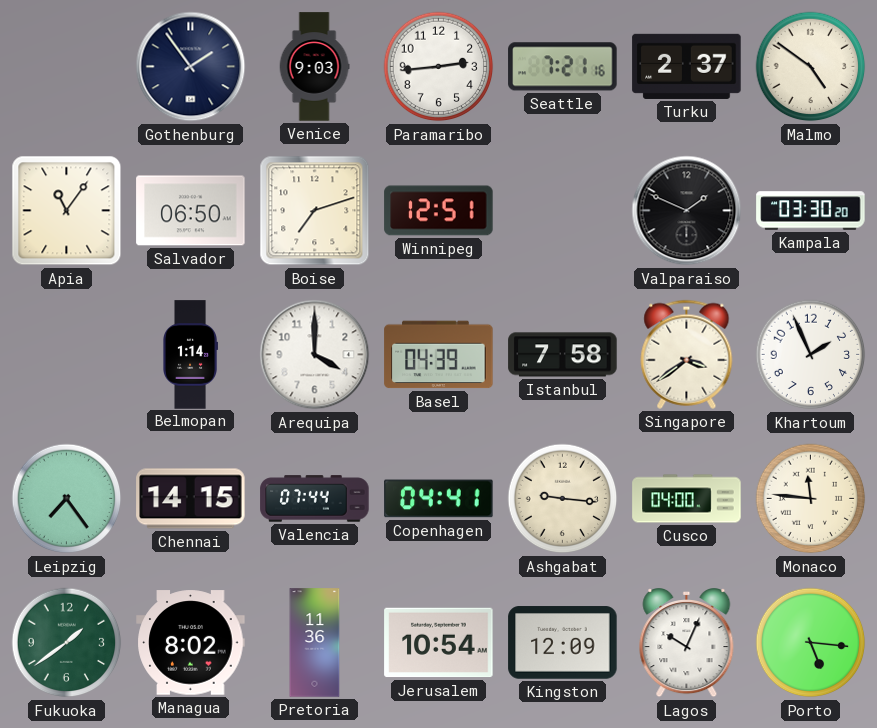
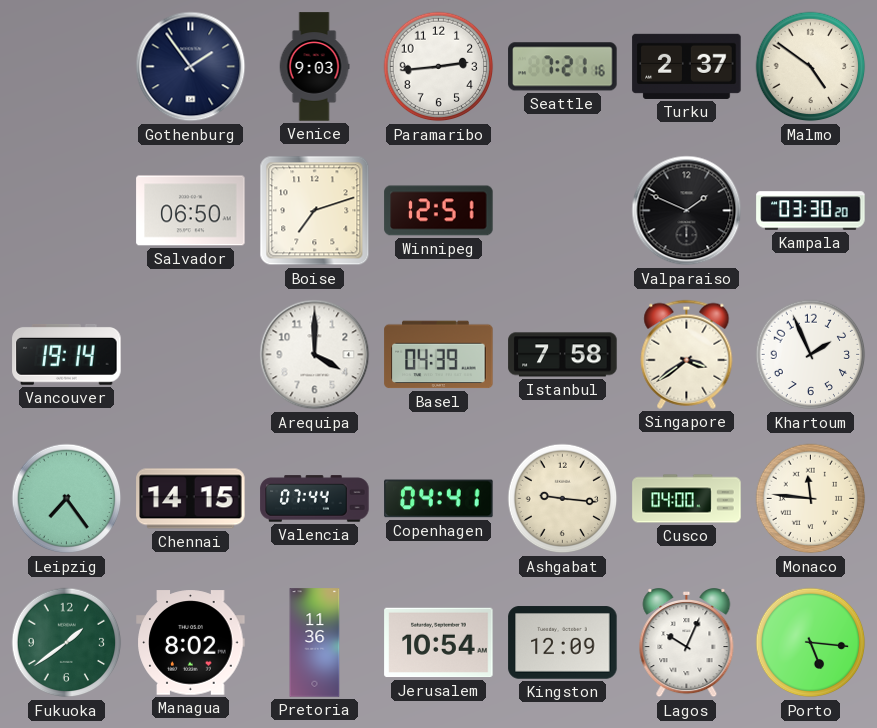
Apia: 11:06 -> none
Vancouver: none -> 19:14
Belmopan: 1:14 -> none
